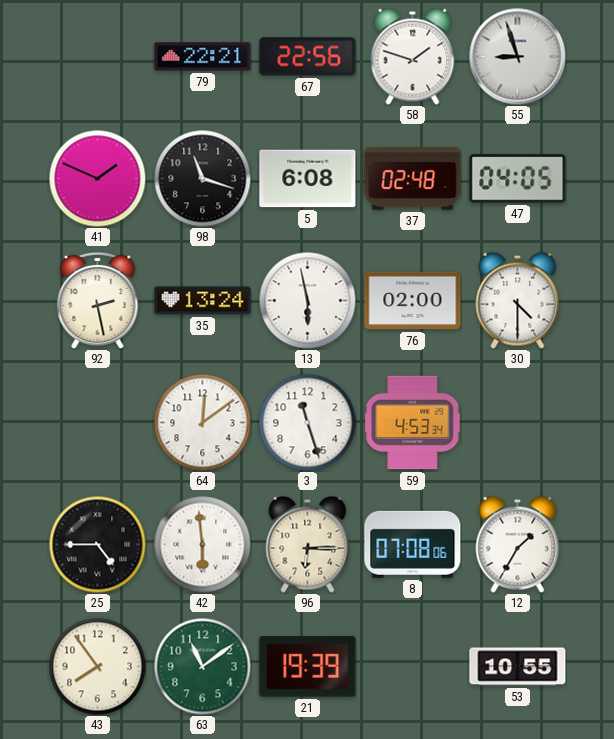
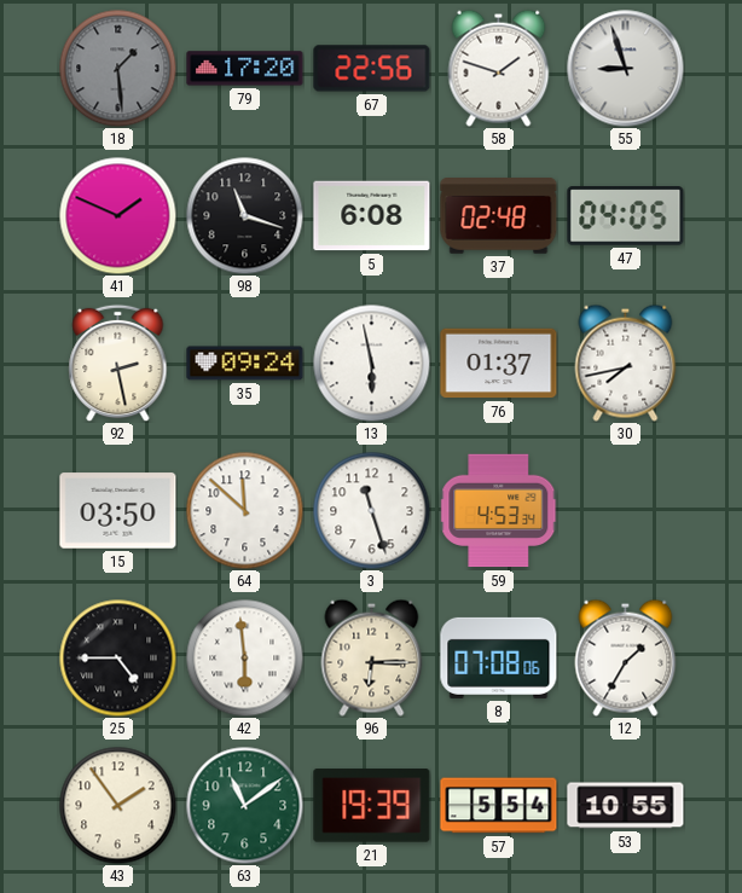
18: none -> 1:29
79: 22:21 -> 17:20
35: 13:24 -> 09:24
76: 02:00 -> 01:37
30: 4:30 -> 7:43
15: none -> 03:50
64: 12:09 -> 11:52
43: 7:54 -> 1:54
57: none -> 5:54
